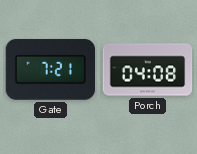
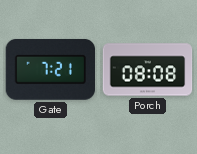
Porch: 04:08 -> 08:08
